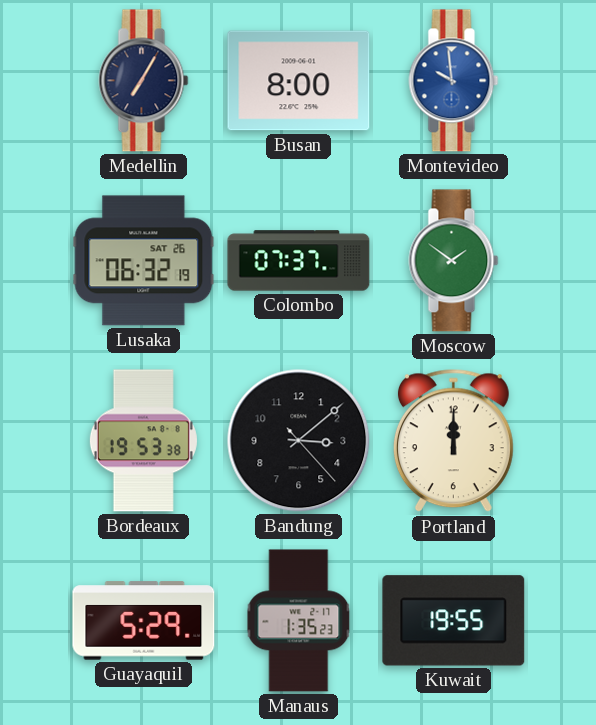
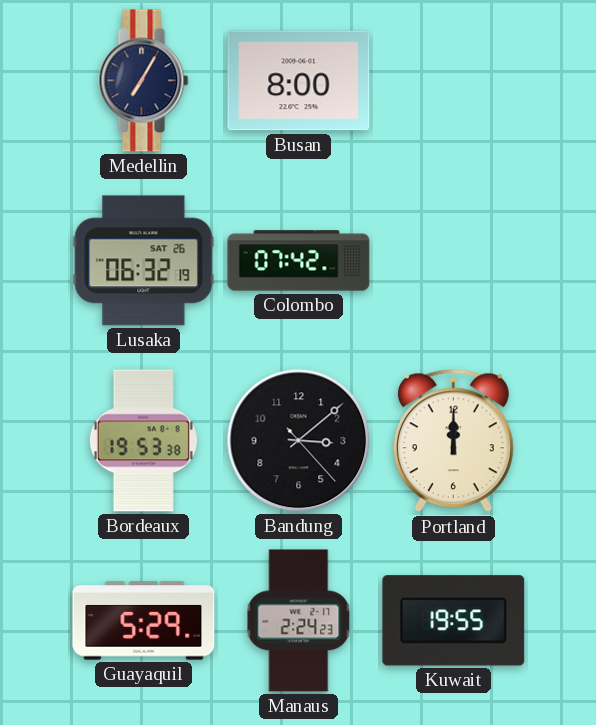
Montevideo: 9:59 -> none
Colombo: 07:37 -> 07:42
Moscow: 1:51 -> none
Manaus: 1:35 -> 2:24
